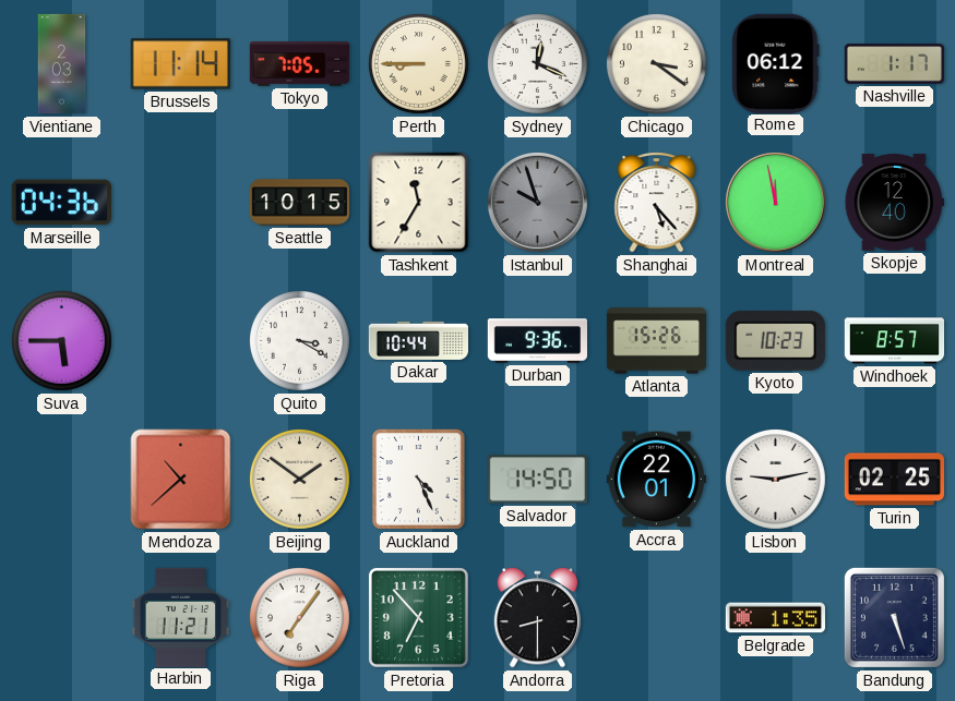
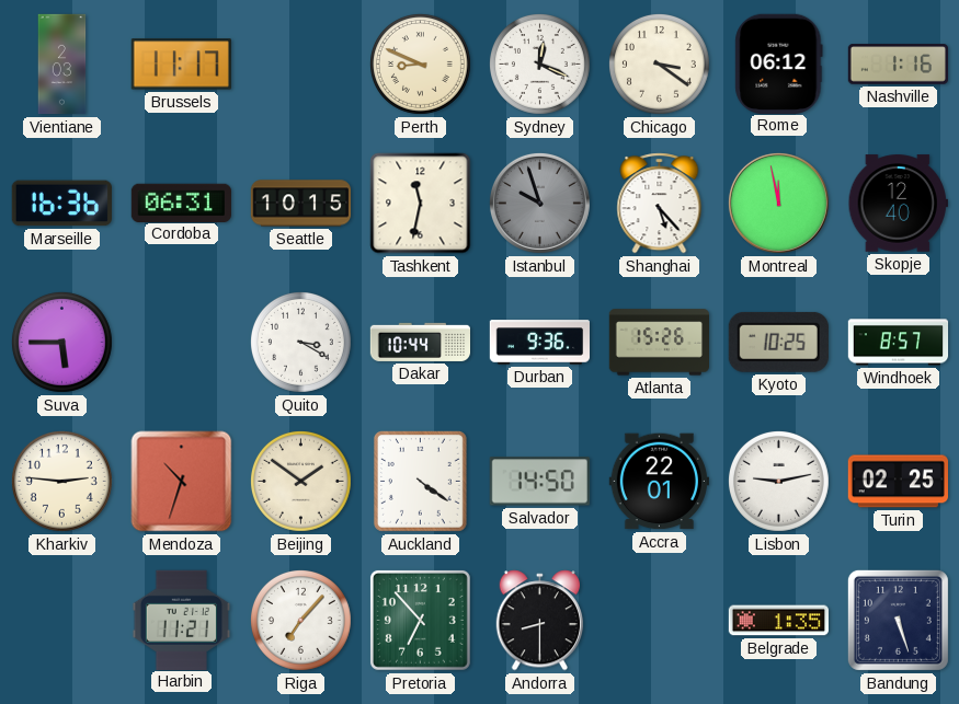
Brussels: 11:14 -> 11:17
Tokyo: 7:05 -> none
Perth: 8:45 -> 8:49
Nashville: 1:17 -> 1:16
Marseille: 04:36 -> 16:36
Cordoba: none -> 06:31
Tashkent: 11:35 -> 11:32
Kyoto: 10:23 -> 10:25
Kharkiv: none -> 2:46
Mendoza: 10:38 -> 10:33
Auckland: 4:26 -> 4:21
Riga: 7:06 -> 7:07
